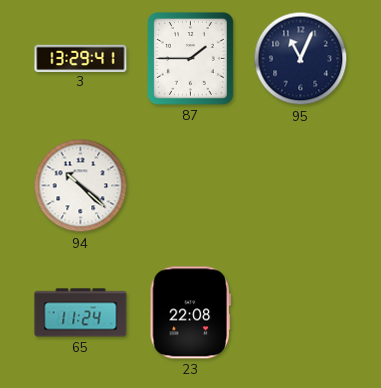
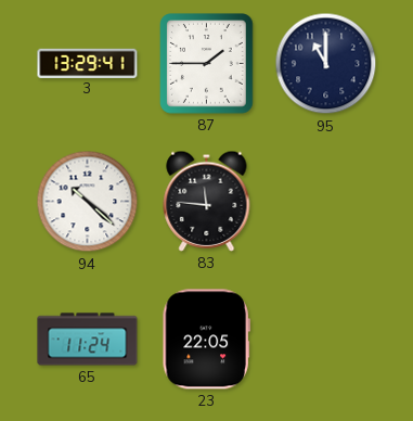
95: 11:04 -> 11:00
83: none -> 11:46
23: 22:08 -> 22:05
